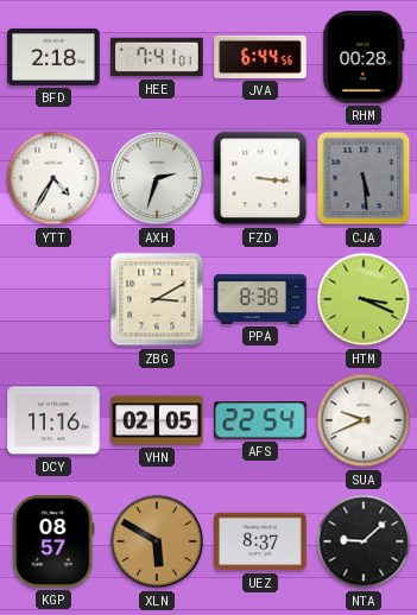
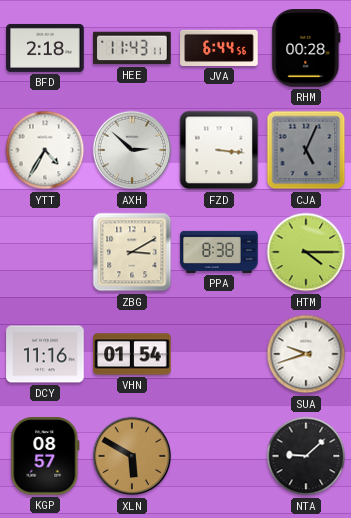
HEE: 7:41 -> 11:43
AXH: 2:33 -> 2:52
CJA: 5:29 -> 5:04
HTM: 3:19 -> 4:15
VHN: 02:05 -> 01:54
AFS: 22:54 -> none
SUA: 9:41 -> 9:42
UEZ: 8:37 -> none
